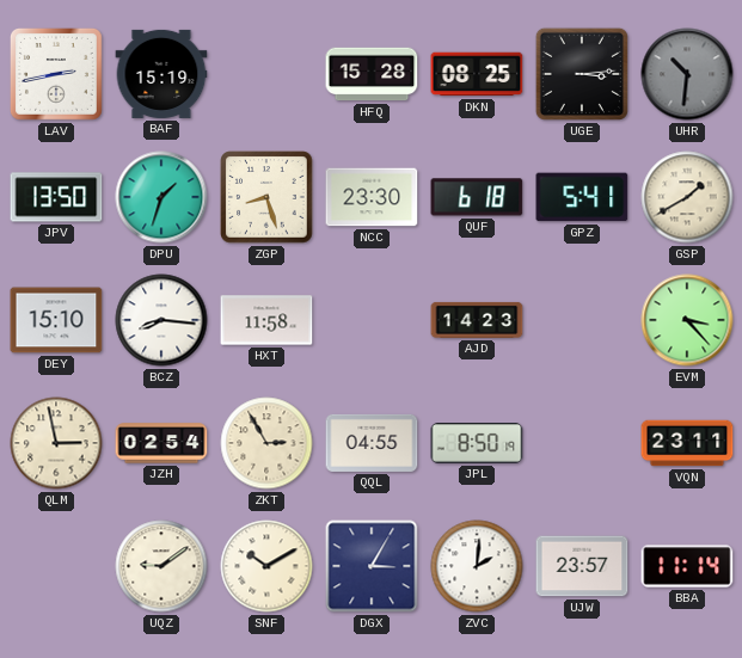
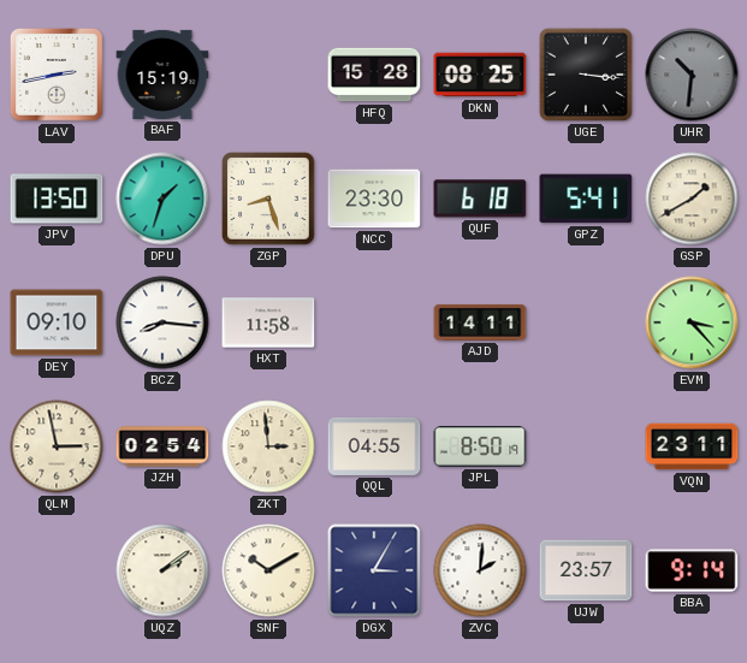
UGE: 3:14 -> 3:16
DEY: 15:10 -> 09:10
AJD: 14:23 -> 14:11
ZKT: 2:55 -> 2:59
UQZ: 9:09 -> 2:09
BBA: 11:14 -> 9:14
